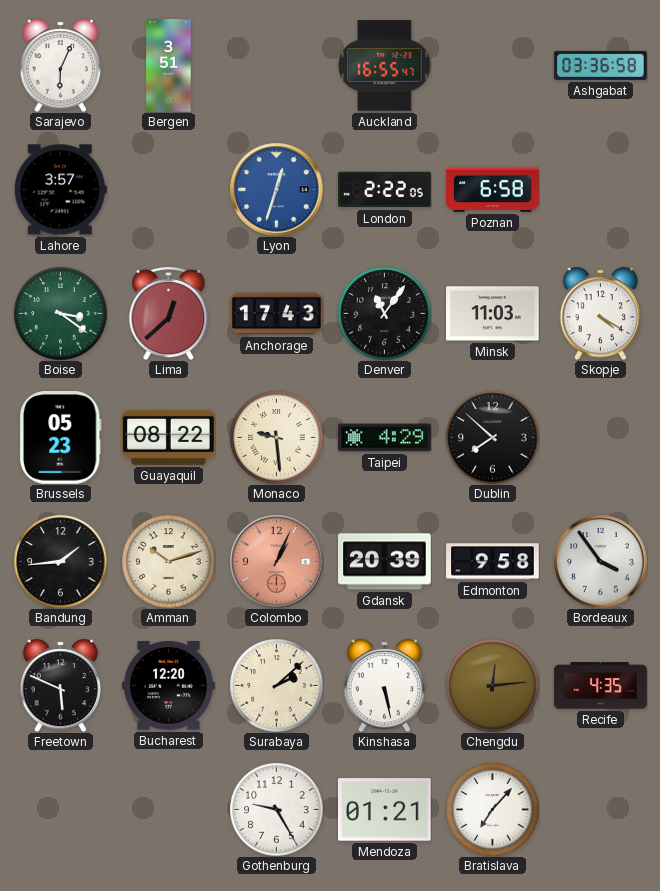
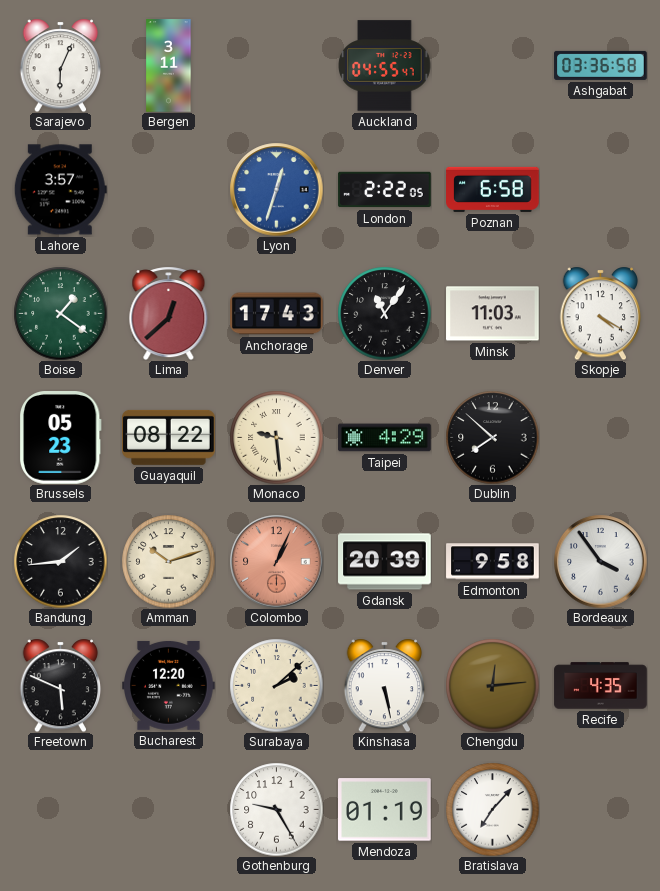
Bergen: 3:51 -> 3:11
Auckland: 16:55 -> 04:55
Boise: 3:21 -> 1:21
Mendoza: 01:21 -> 01:19
